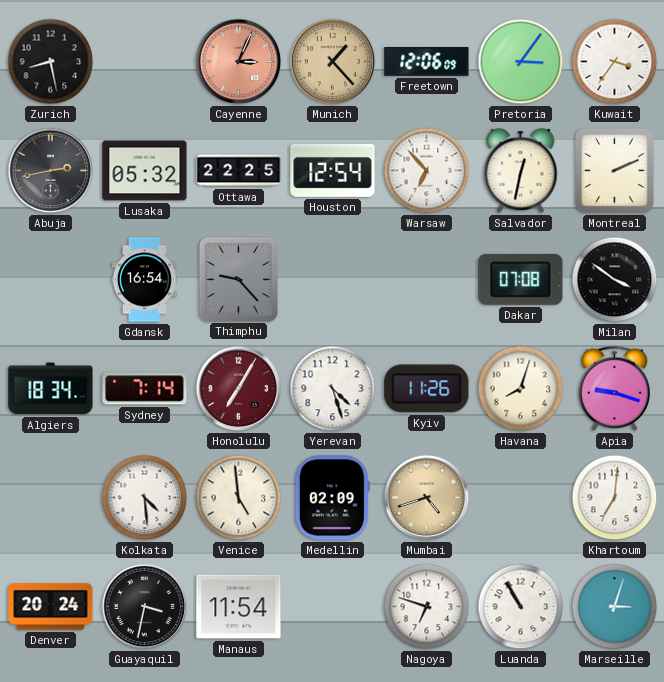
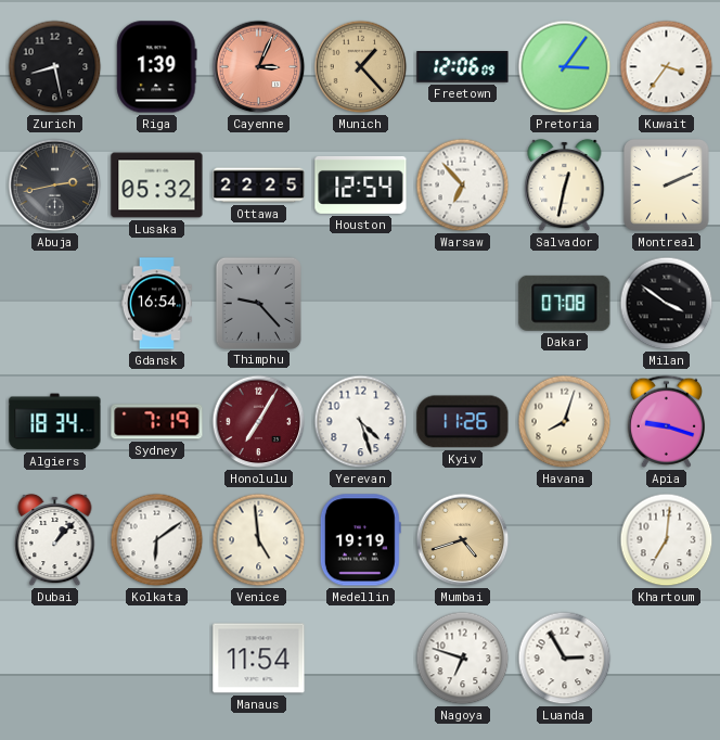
Riga: none -> 1:39
Sydney: 7:14 -> 7:19
Dubai: none -> 1:07
Kolkata: 4:29 -> 6:09
Medellin: 02:09 -> 19:19
Denver: 20:24 -> none
Guayaquil: 3:32 -> none
Luanda: 10:55 -> 2:55
Marseille: 3:03 -> none
